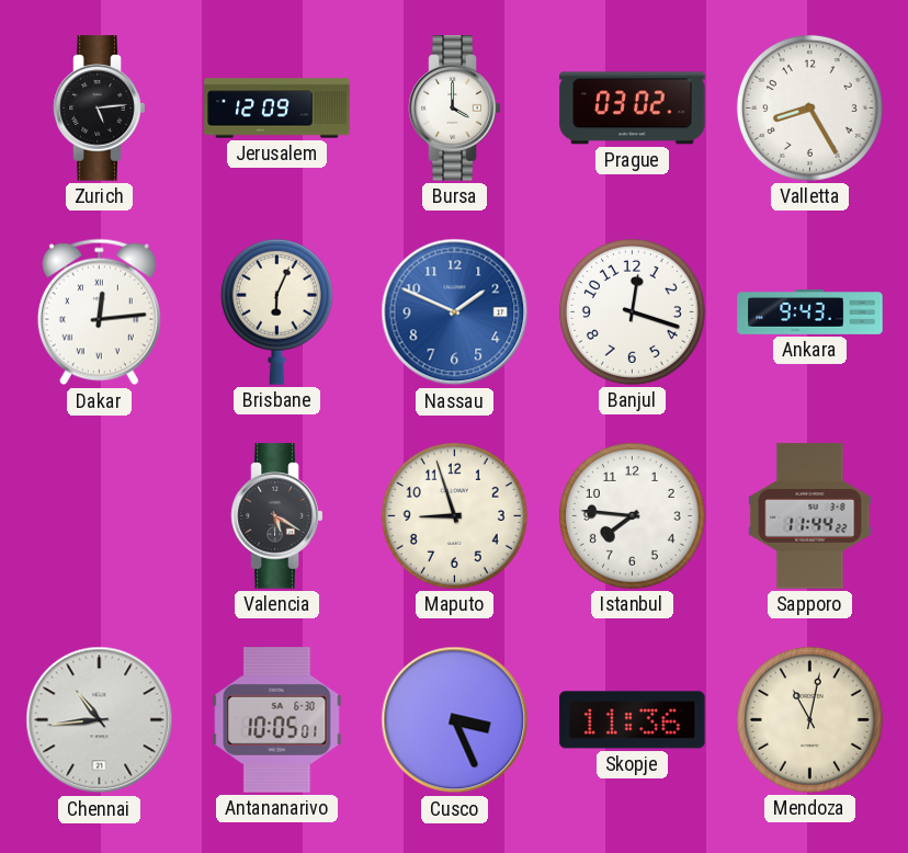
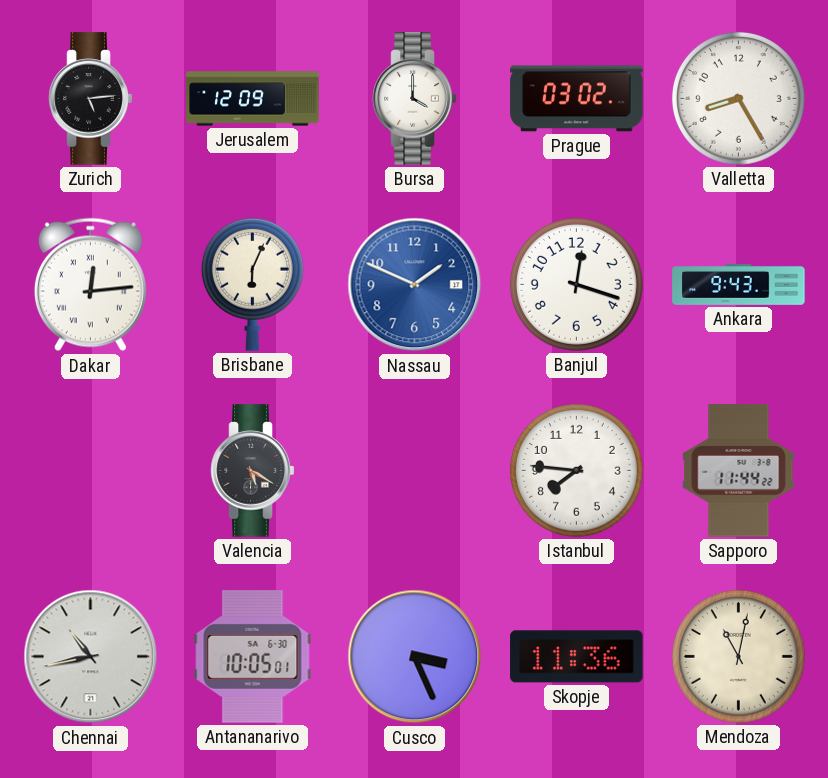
Maputo: 8:57 -> none
Chennai: 10:44 -> 10:43
